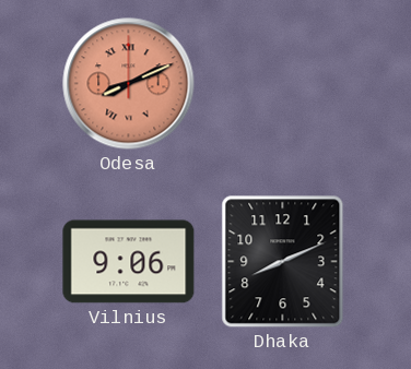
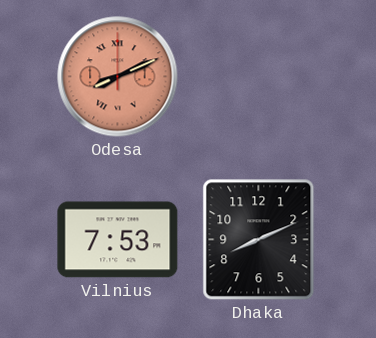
Vilnius: 9:06 -> 7:53
